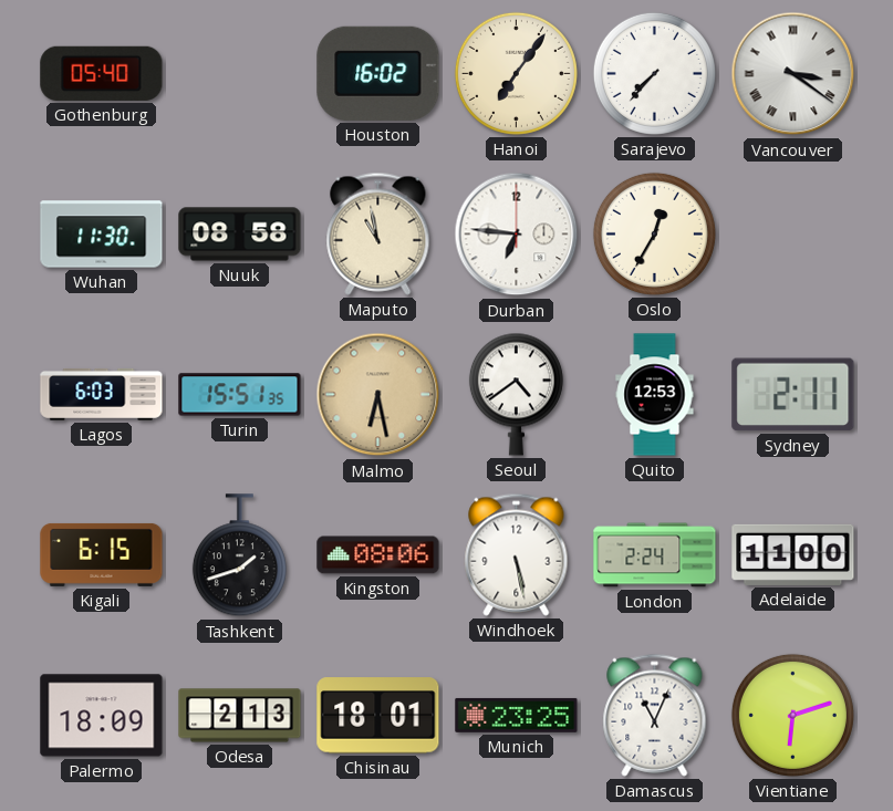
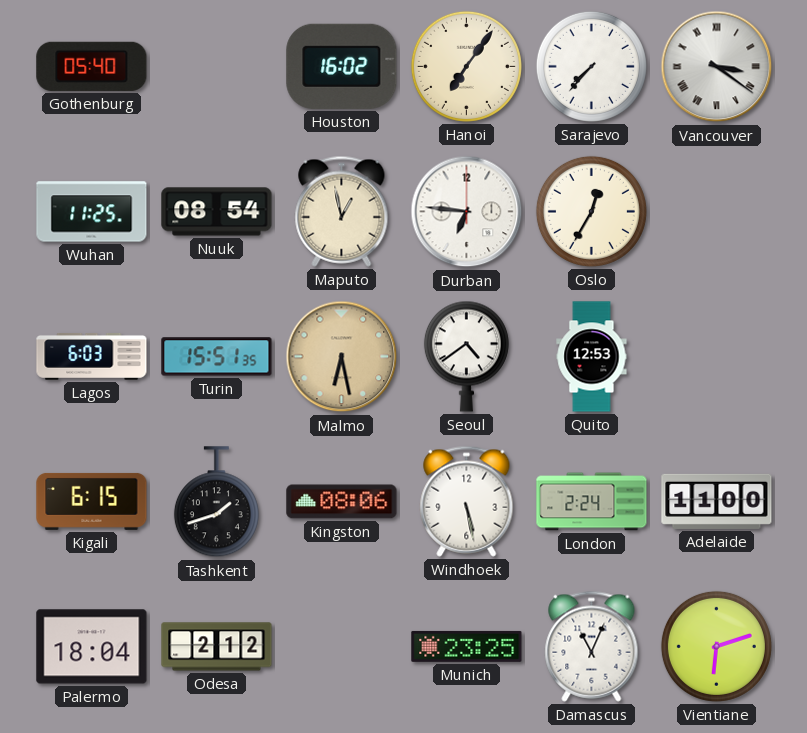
Wuhan: 11:30 -> 11:25
Nuuk: 08:58 -> 08:54
Maputo: 10:58 -> 12:58
Sydney: 2:11 -> none
Palermo: 18:09 -> 18:04
Odesa: 2:13 -> 2:12
Chisinau: 18:01 -> none
